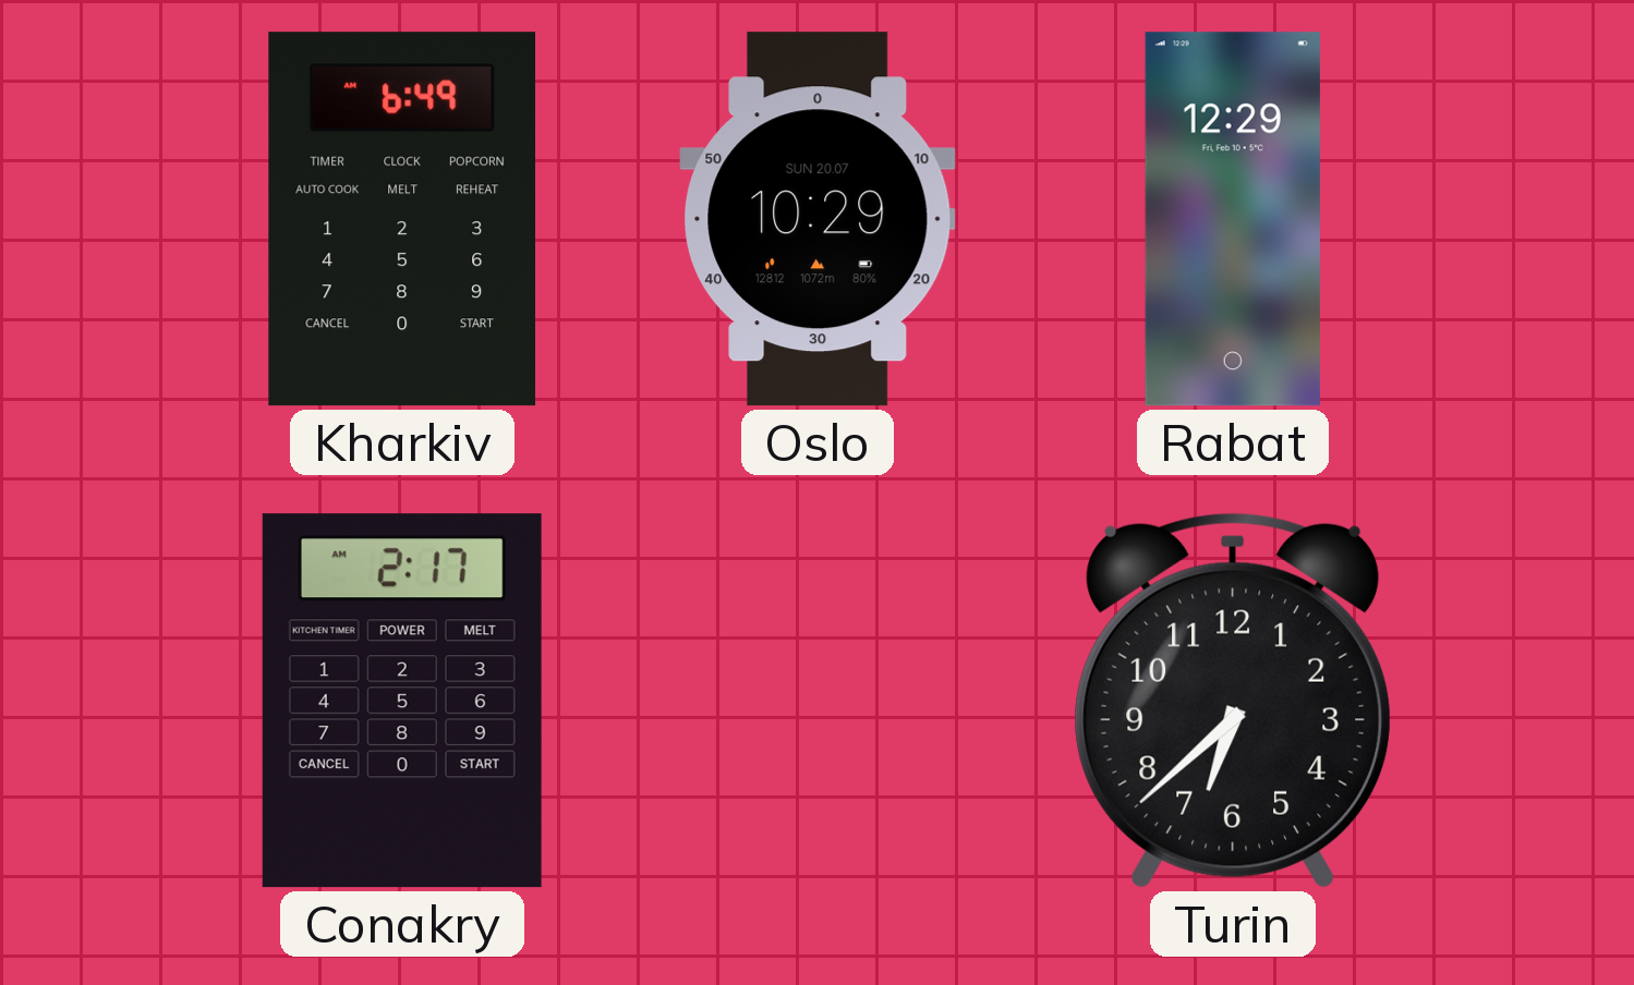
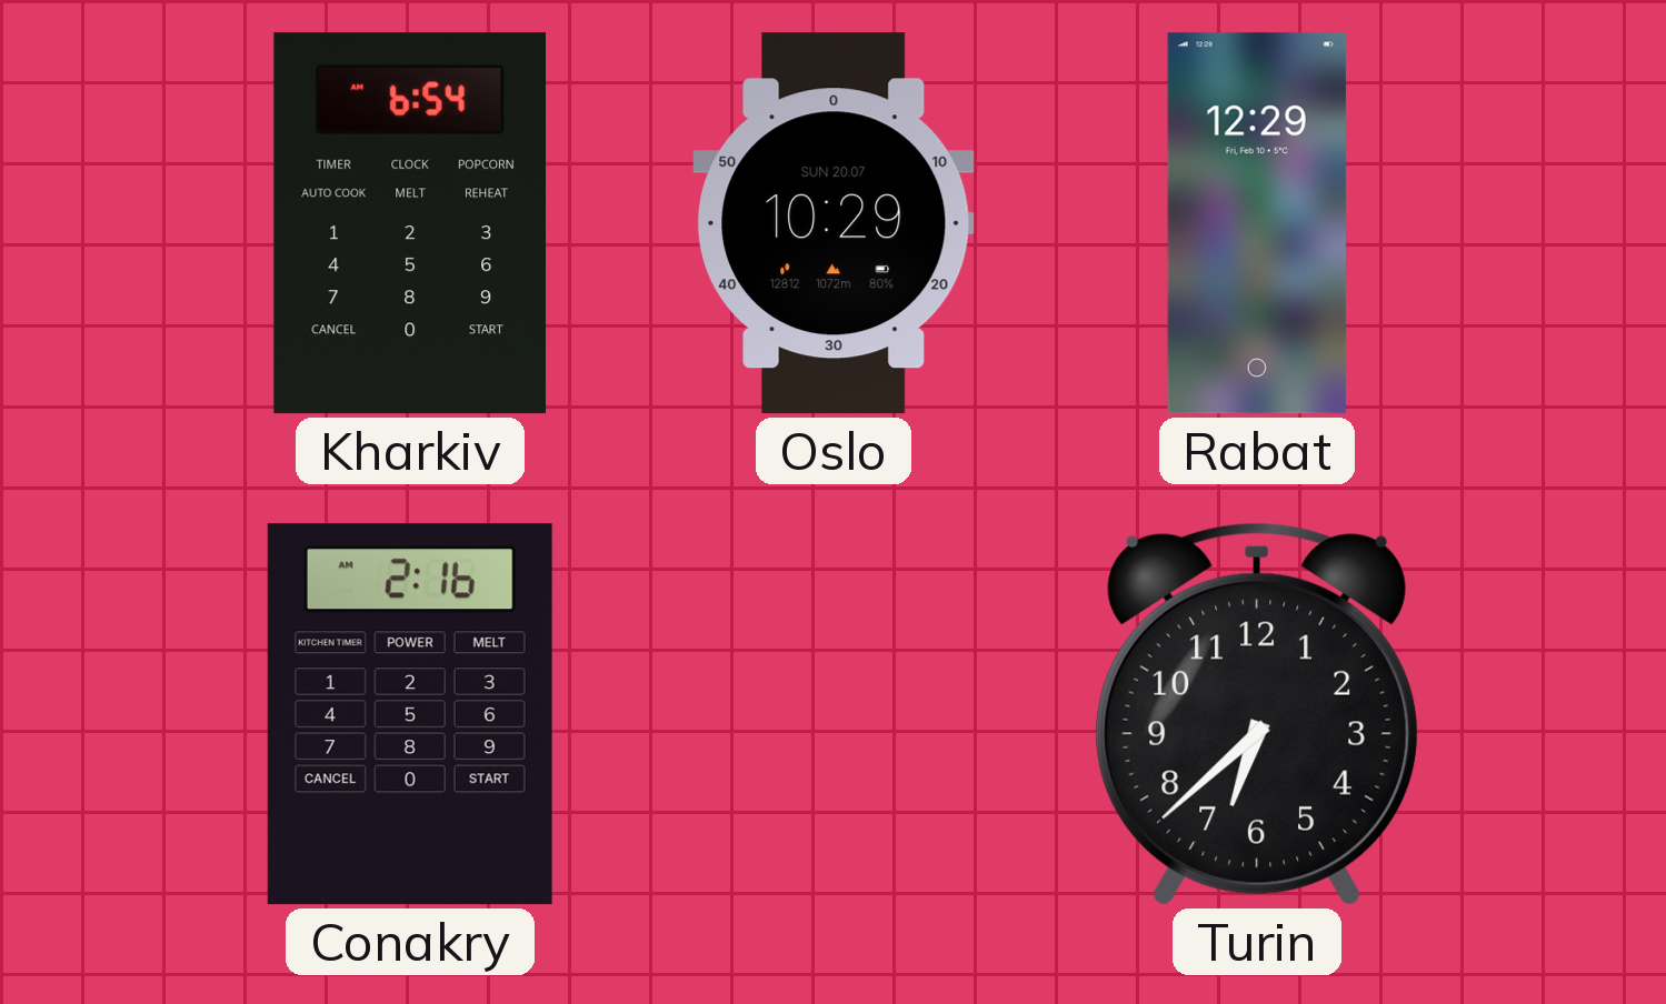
Kharkiv: 6:49 -> 6:54
Conakry: 2:17 -> 2:16
